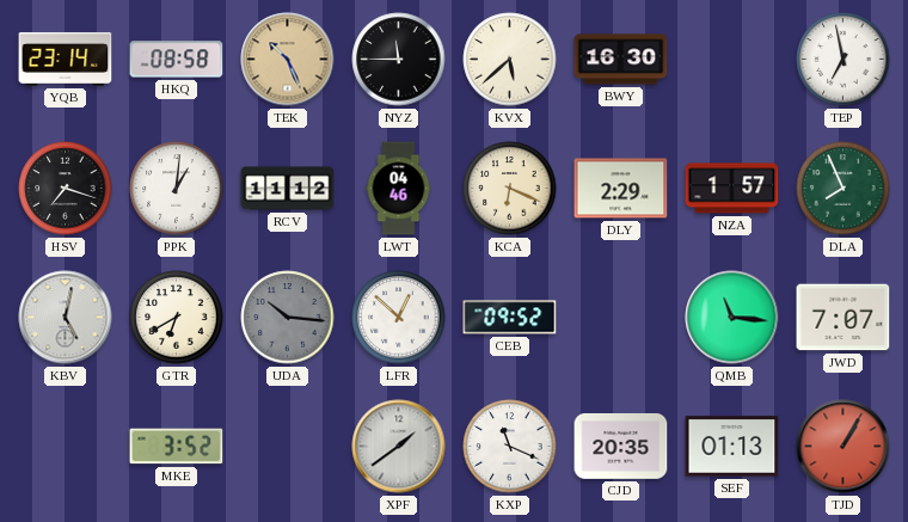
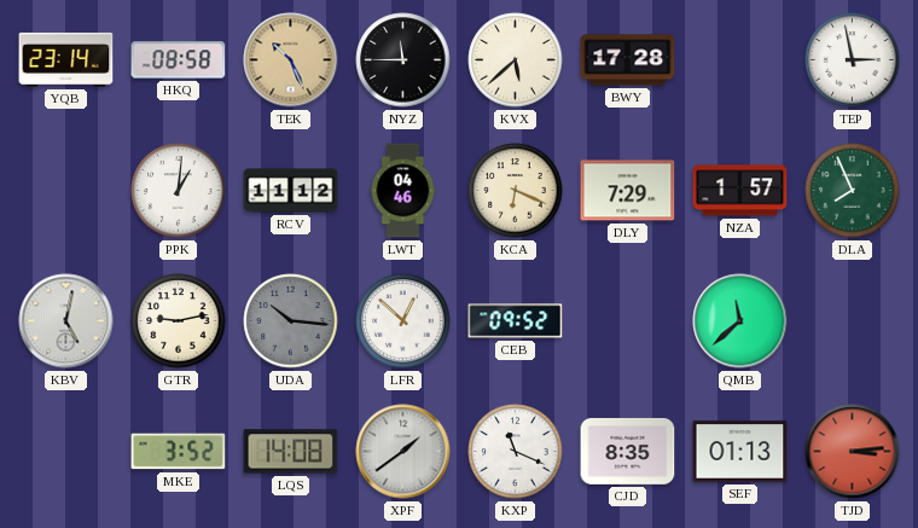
BWY: 16:30 -> 17:28
TEP: 6:58 -> 2:58
HSV: 7:18 -> none
DLY: 2:29 -> 7:29
GTR: 6:40 -> 9:13
QMB: 11:16 -> 11:38
JWD: 7:07 -> none
LQS: none -> 14:08
CJD: 20:35 -> 8:35
TJD: 1:05 -> 3:14
